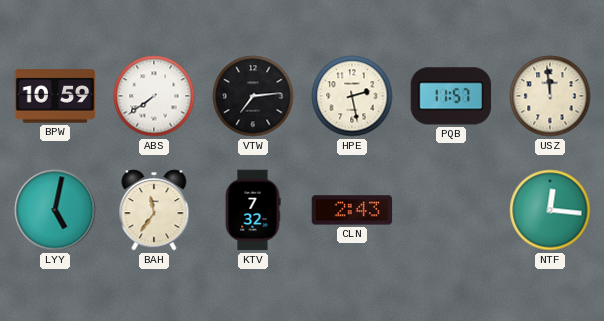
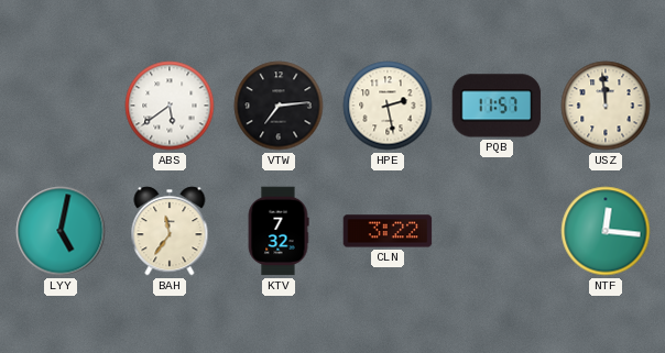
BPW: 10:59 -> none
ABS: 7:39 -> 5:39
CLN: 2:43 -> 3:22
